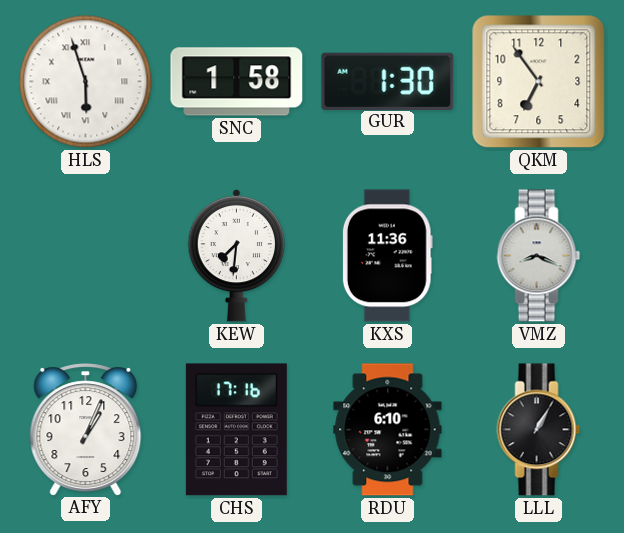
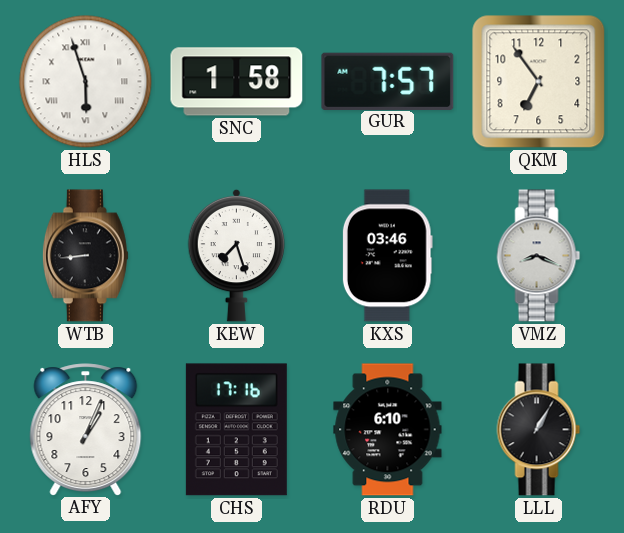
GUR: 1:30 -> 7:57
WTB: none -> 8:44
KEW: 7:31 -> 7:27
KXS: 11:36 -> 03:46
